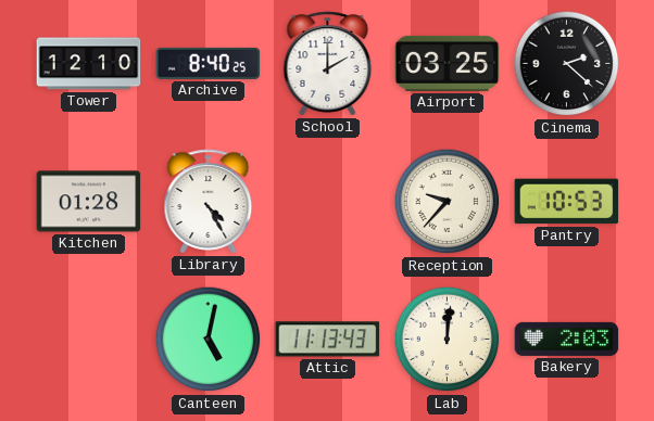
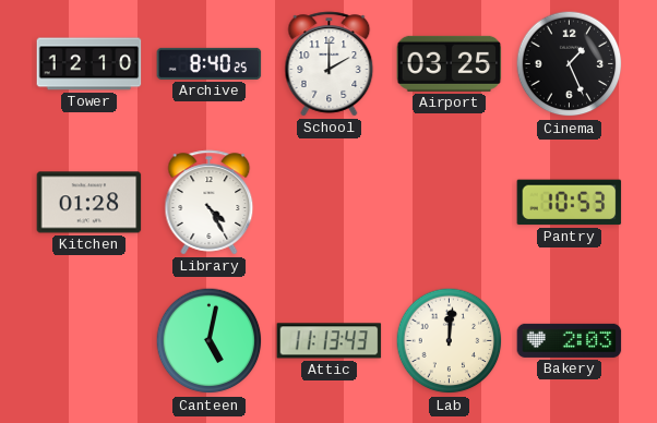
Cinema: 2:22 -> 1:26
Reception: 9:37 -> none
